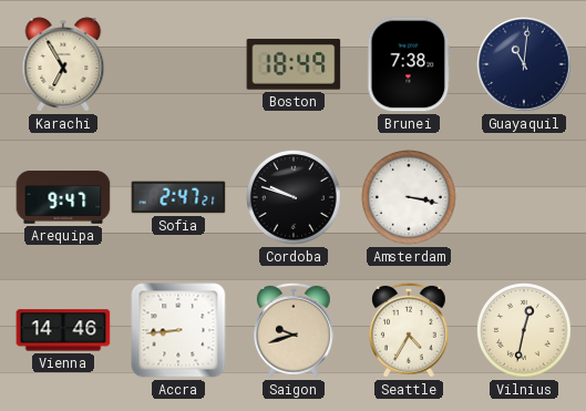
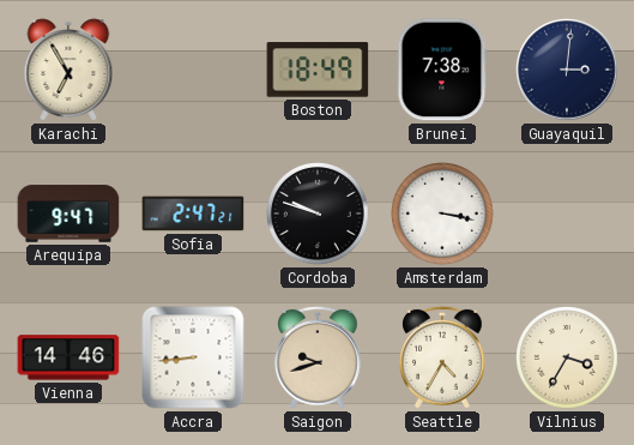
Guayaquil: 11:01 -> 3:01
Vilnius: 12:32 -> 3:35
